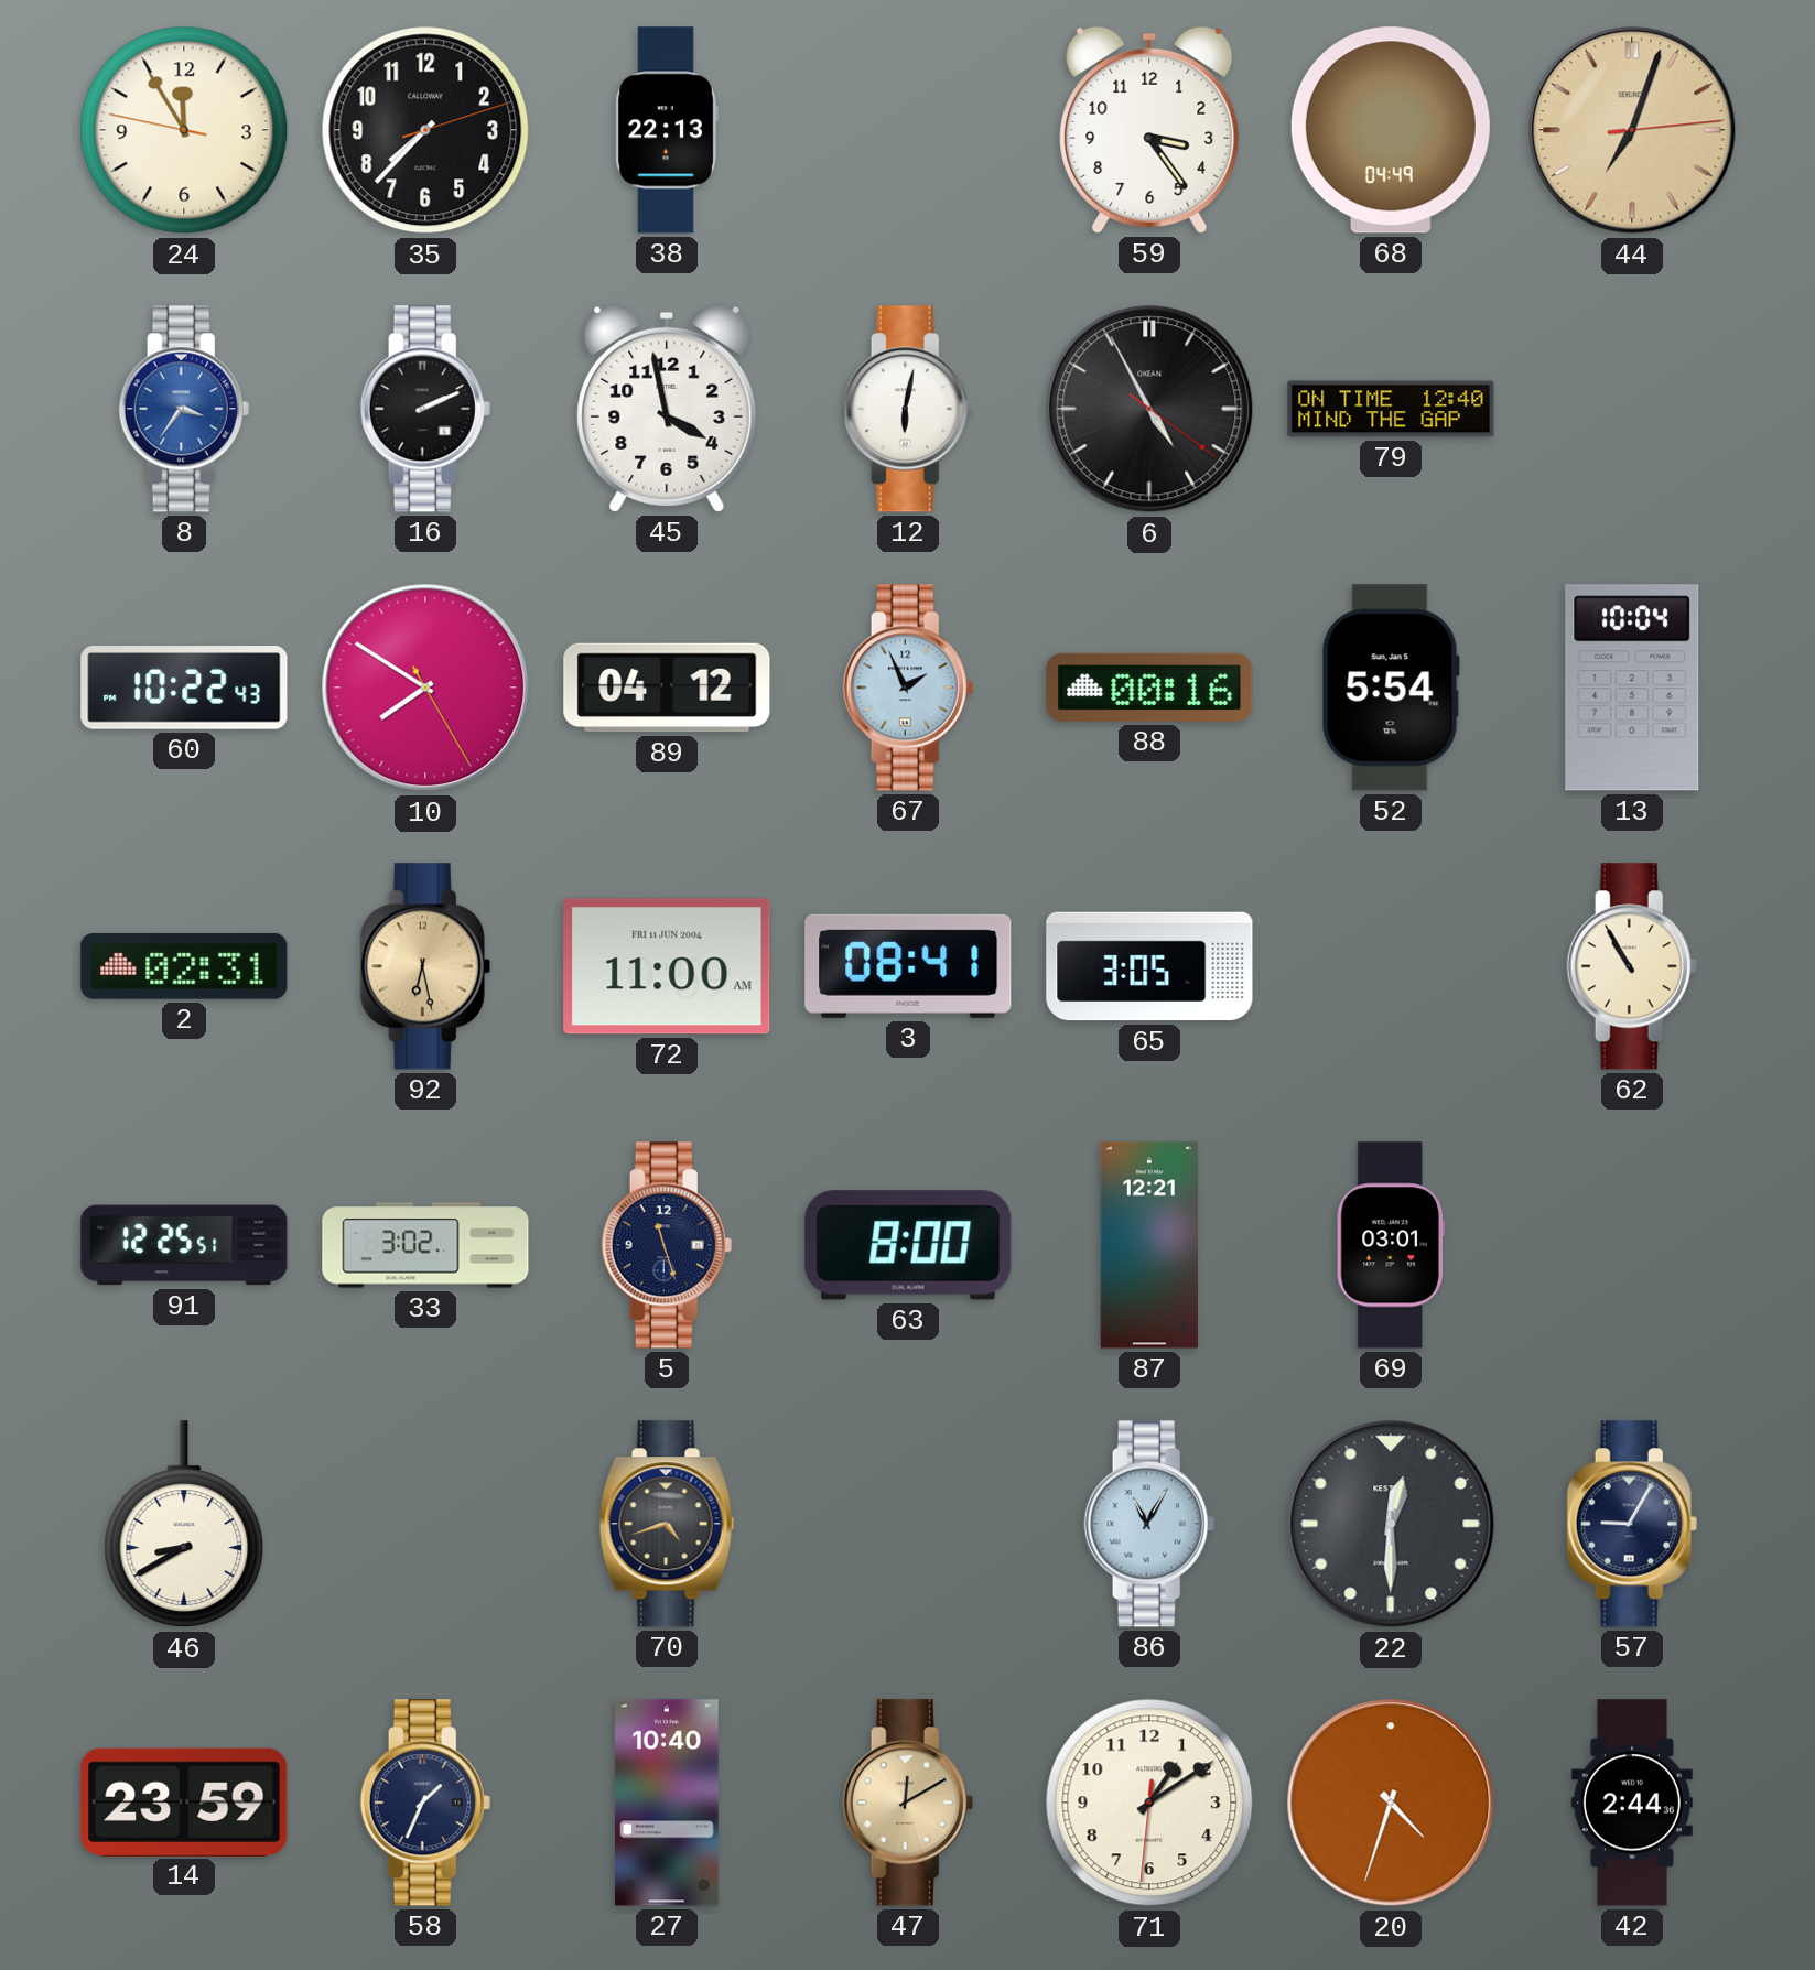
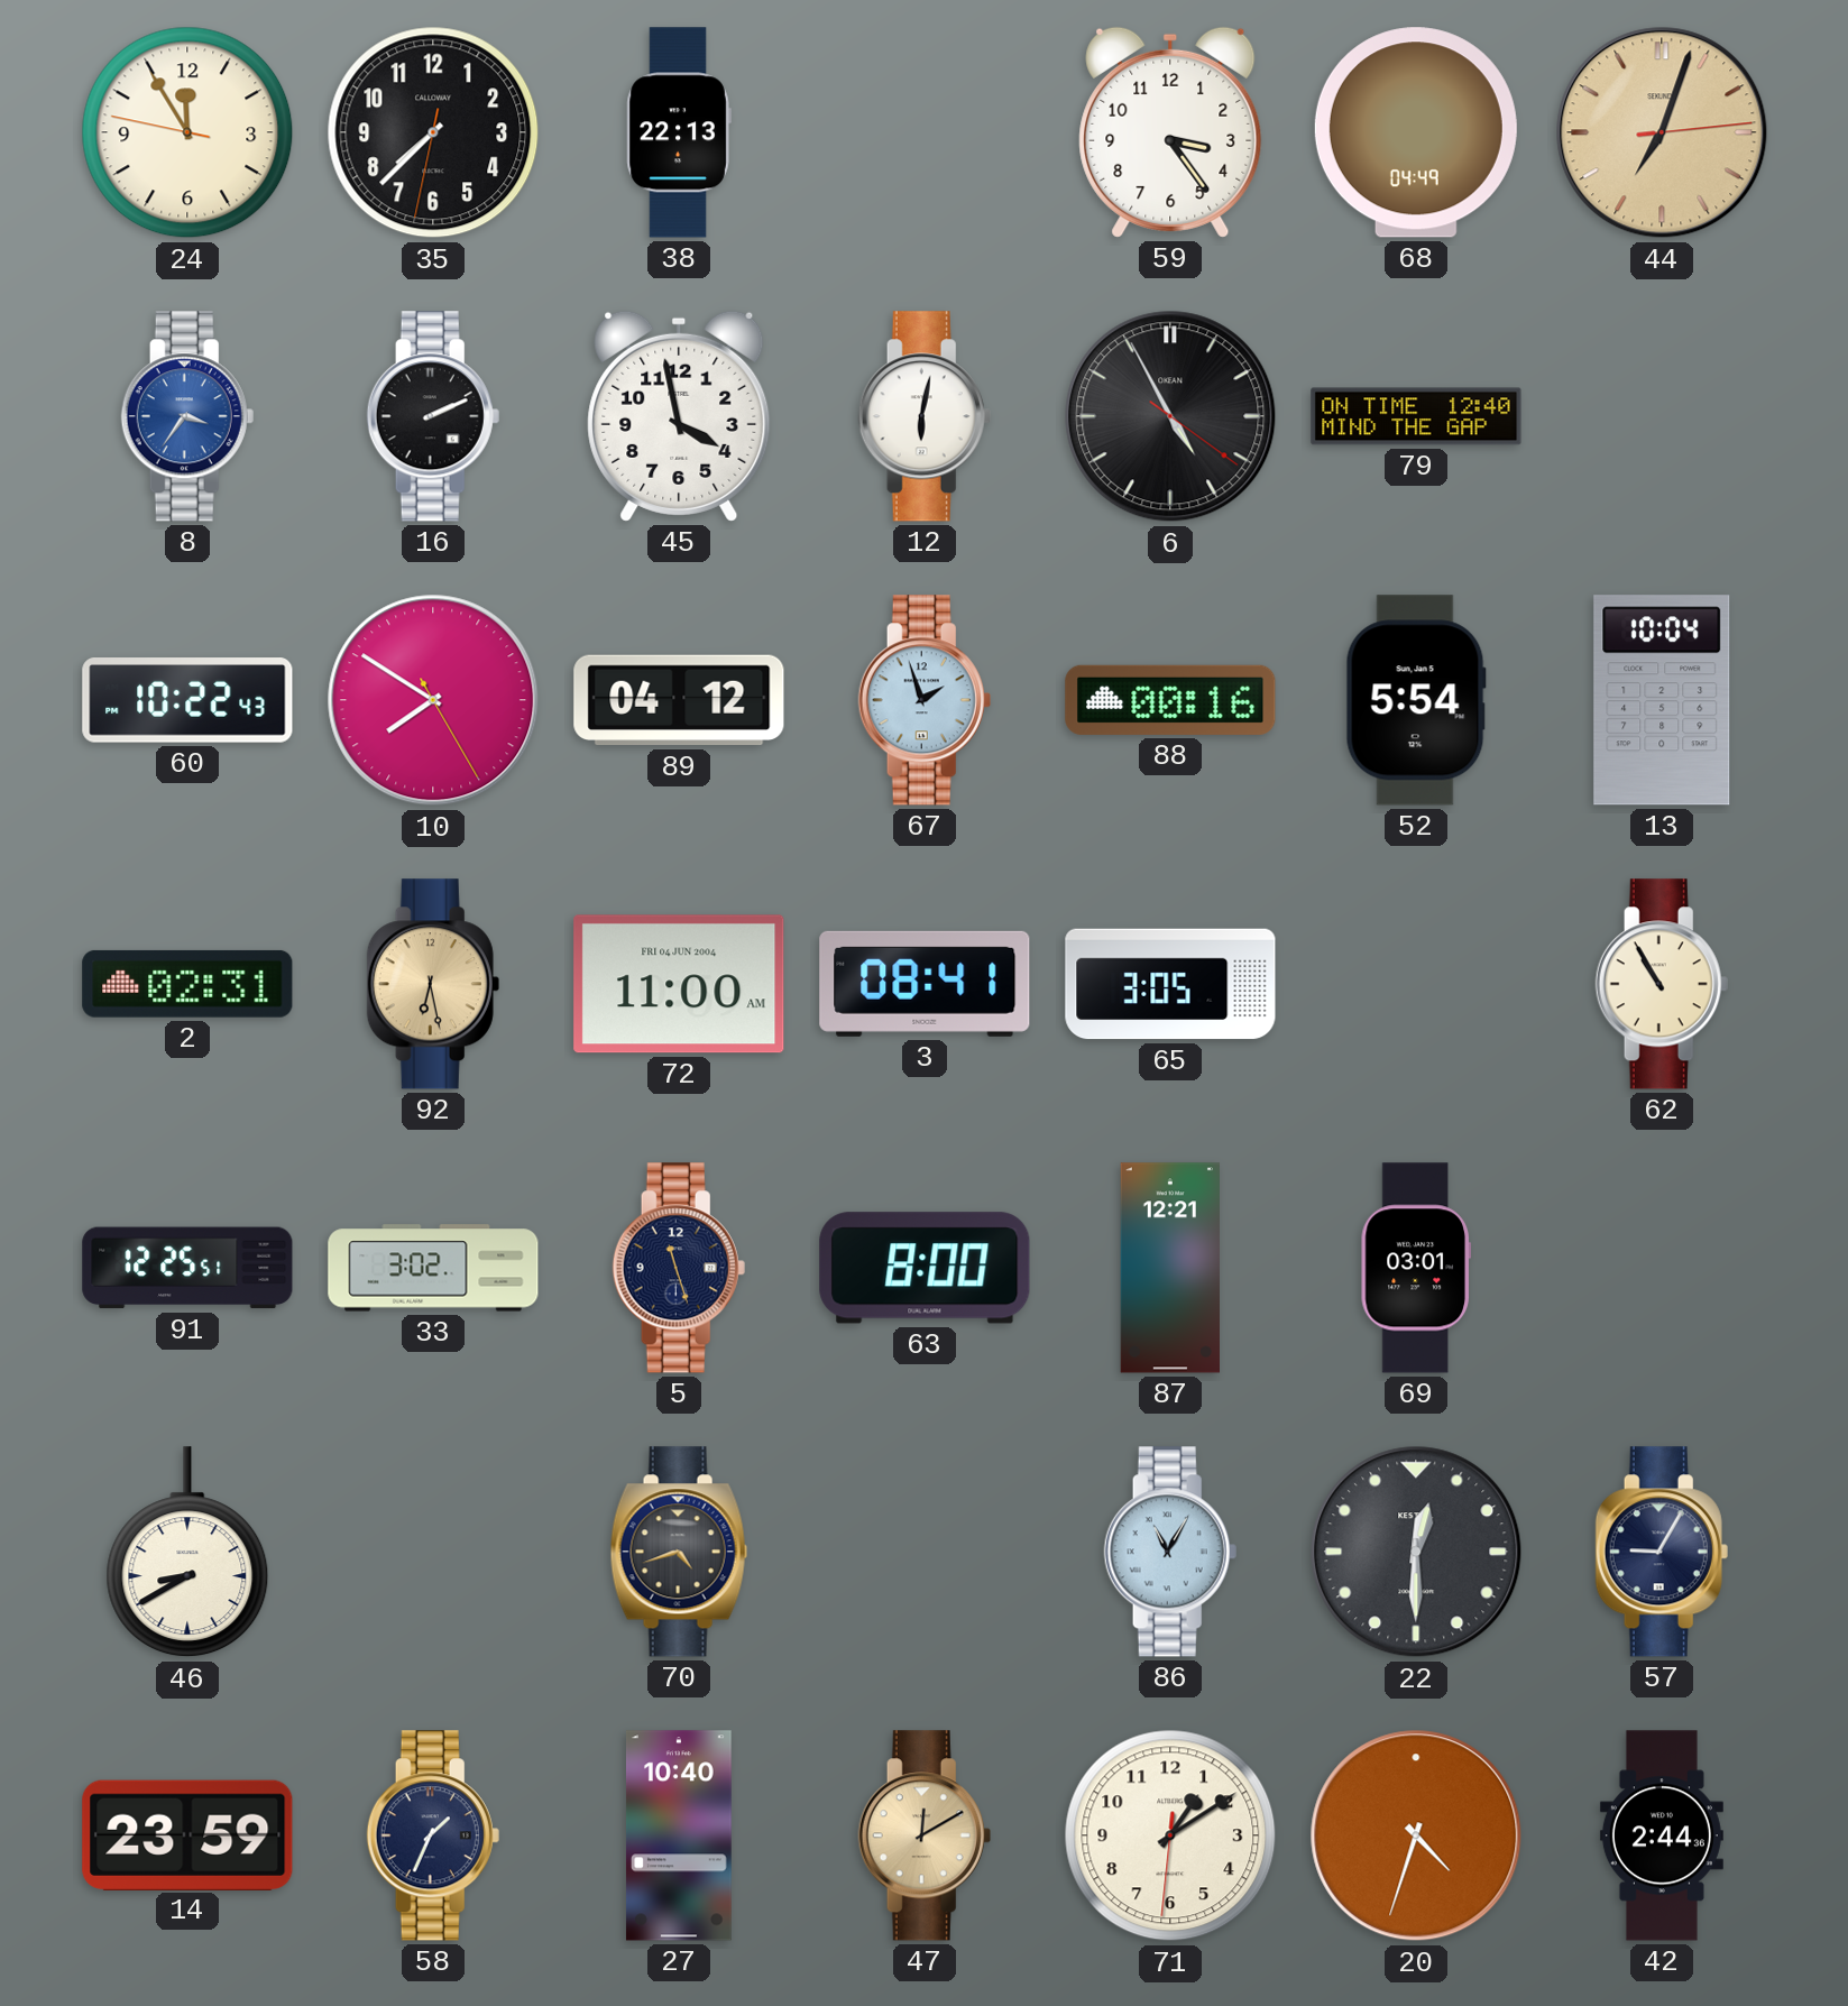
35: 7:37:12 -> 7:37:32
67: 1:56 -> 1:57
72 date: FRI 11 JUN 2004 -> FRI 04 JUN 2004
